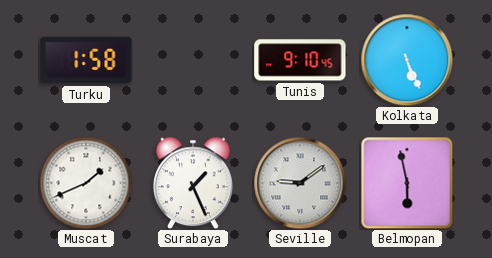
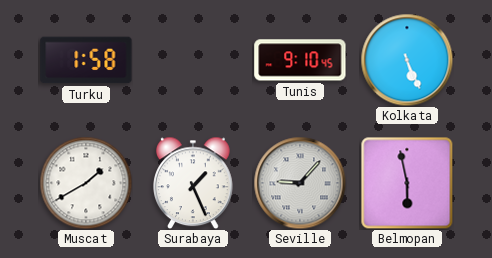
Muscat: 1:41 -> 1:40
Seville: 9:09 -> 9:07
